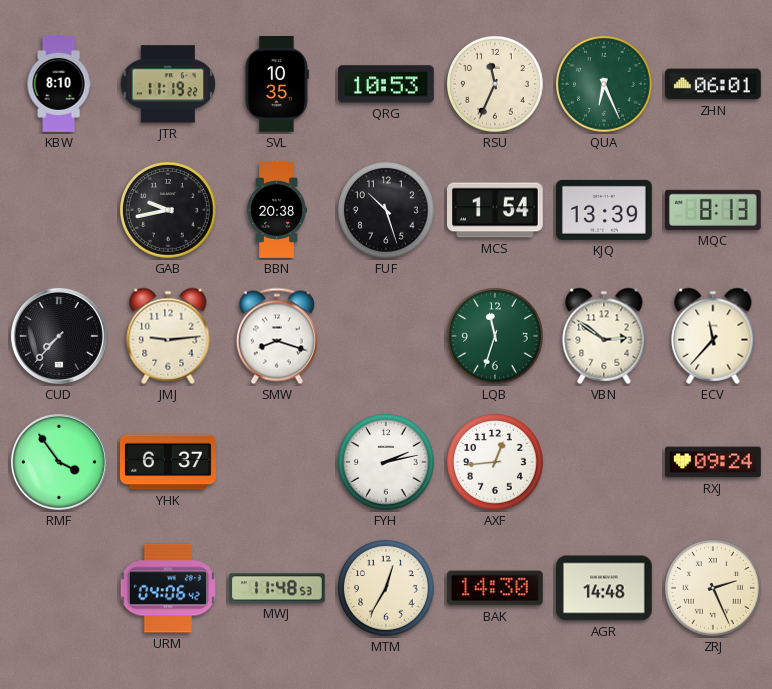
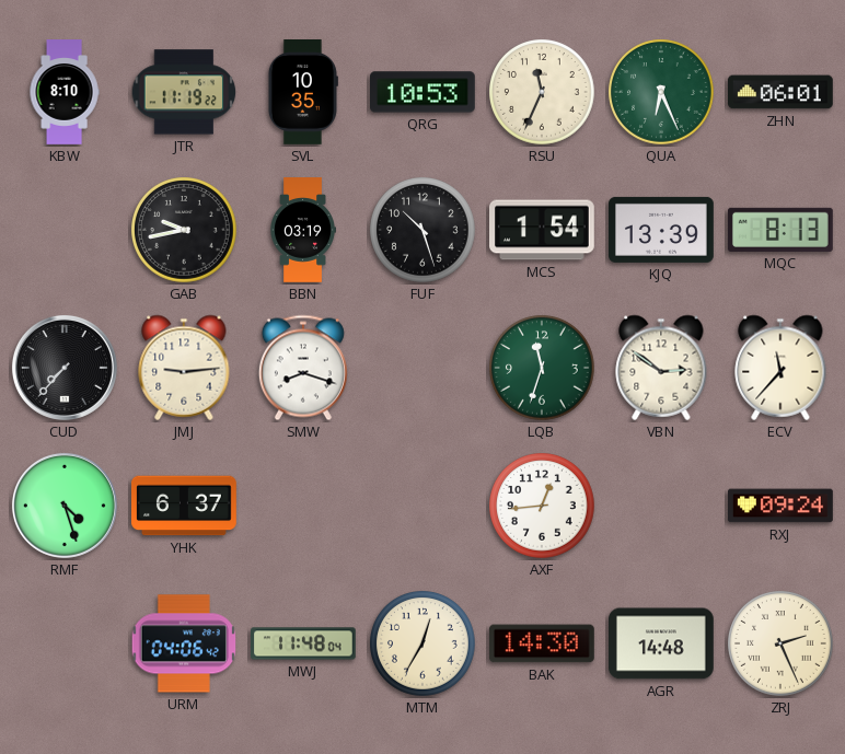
BBN: 20:38 -> 03:19
RMF: 3:54 -> 4:27
FYH: 2:13 -> none
MWJ: 11:48:53 -> 11:48:04
